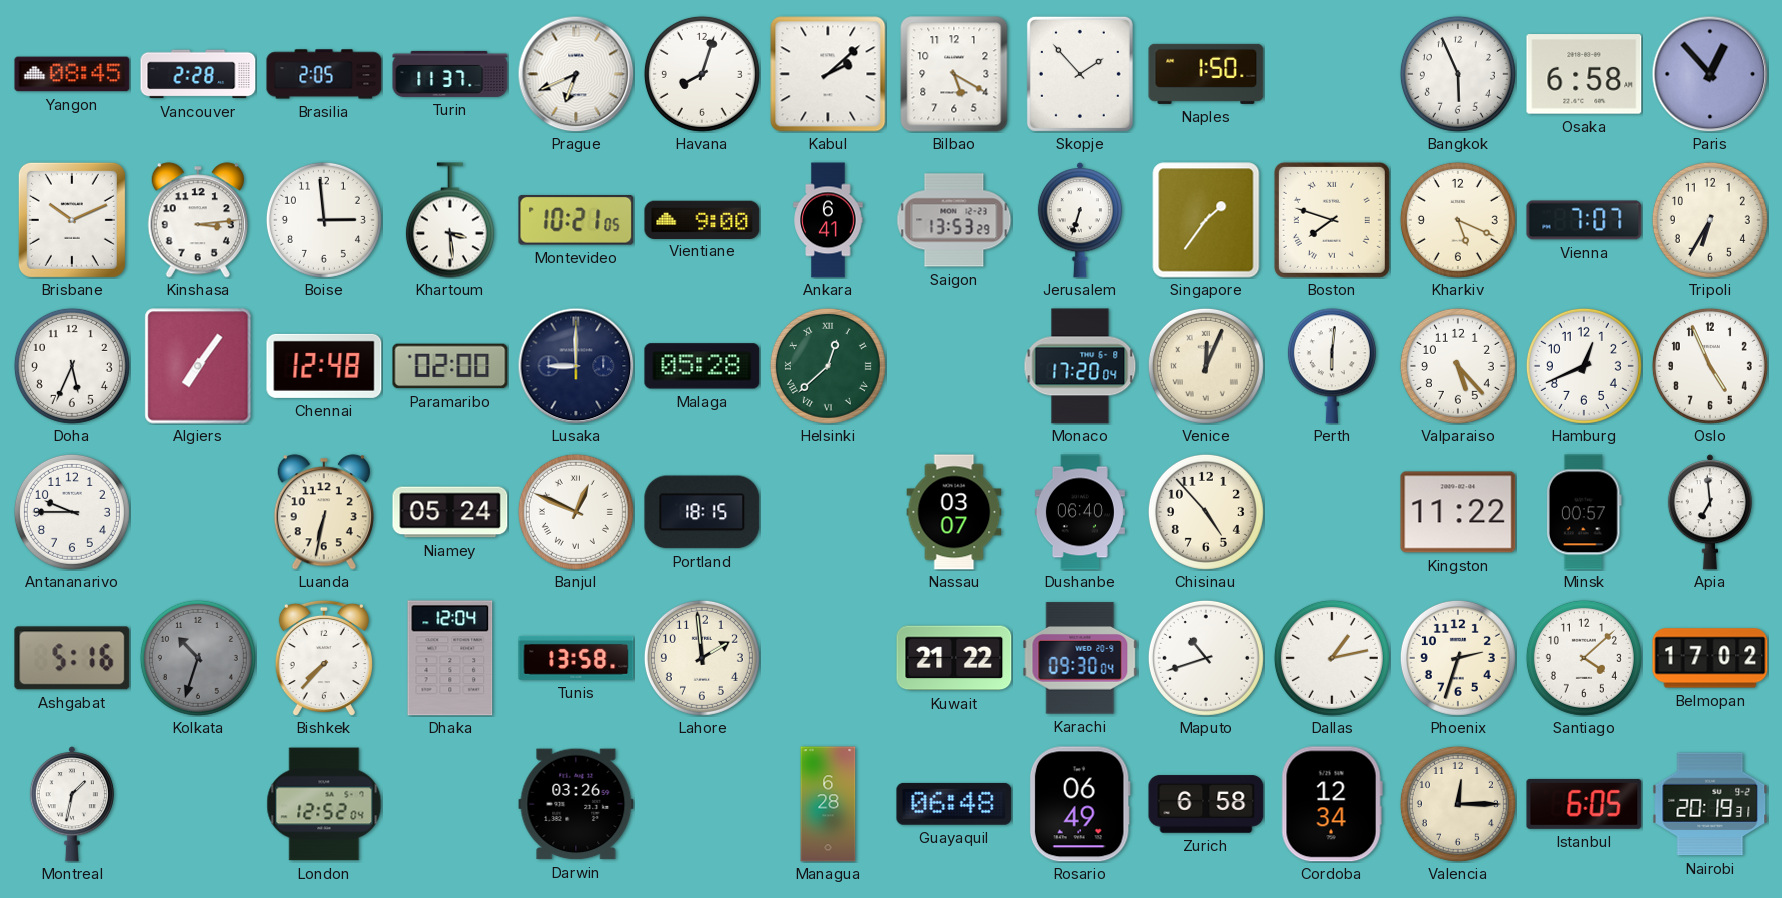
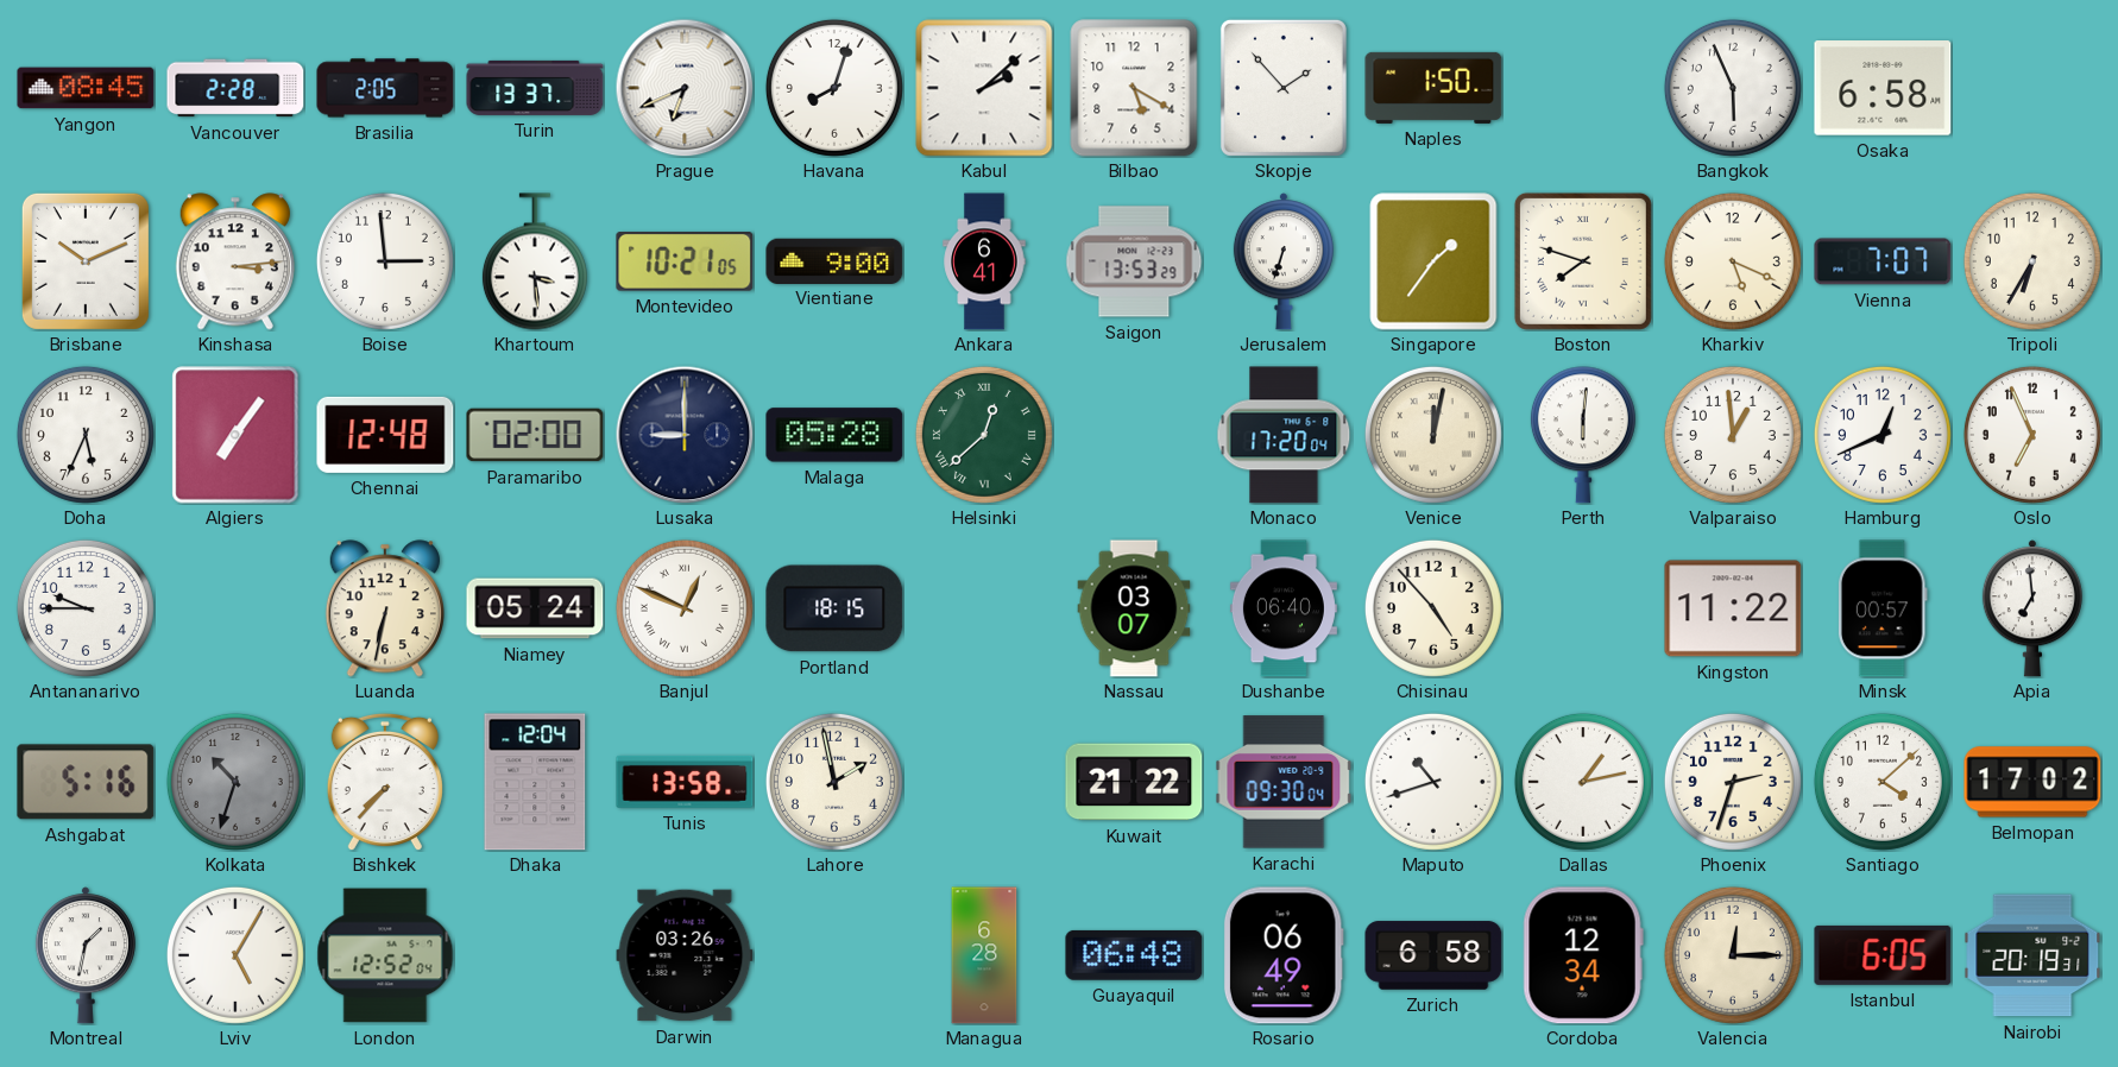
Turin: 11:37 -> 13:37
Paris: 12:53 -> none
Venice: 12:04 -> 12:02
Valparaiso: 5:23 -> 12:59
Oslo: 4:56 -> 6:56
Lahore: 1:59 -> 1:58
Lviv: none -> 5:05
